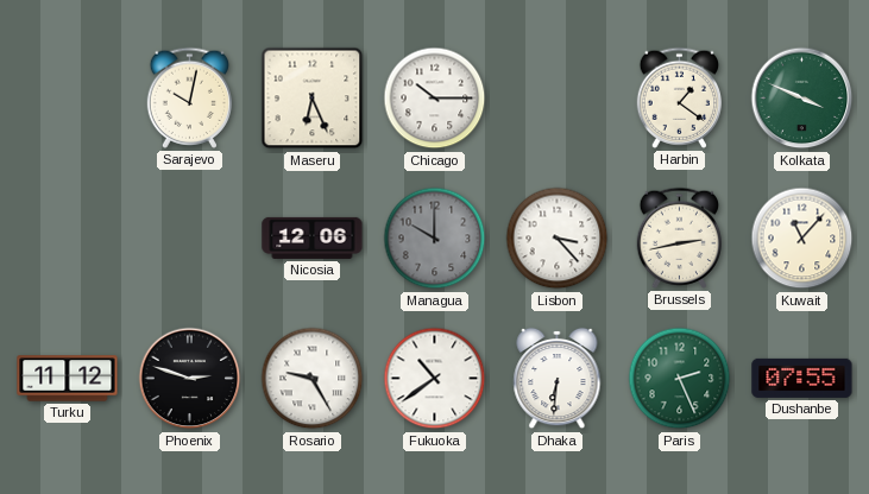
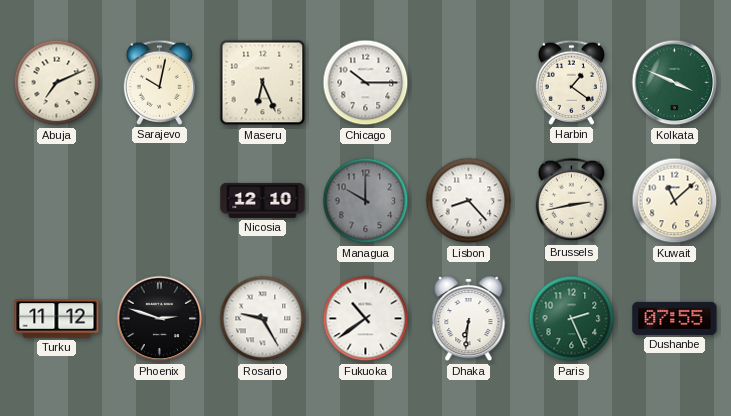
Abuja: none -> 7:11
Nicosia: 12:06 -> 12:10
Lisbon: 3:23 -> 8:23
Kuwait: 11:07 -> 11:08
